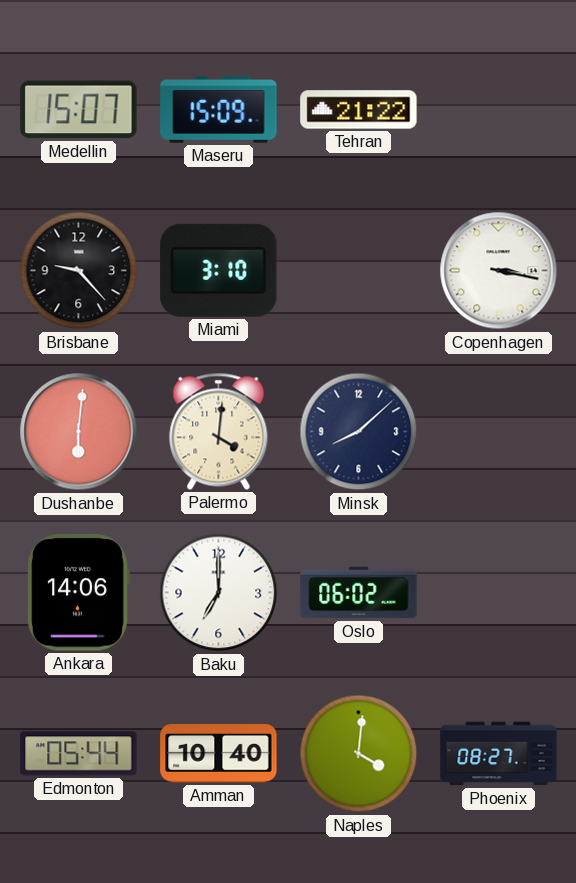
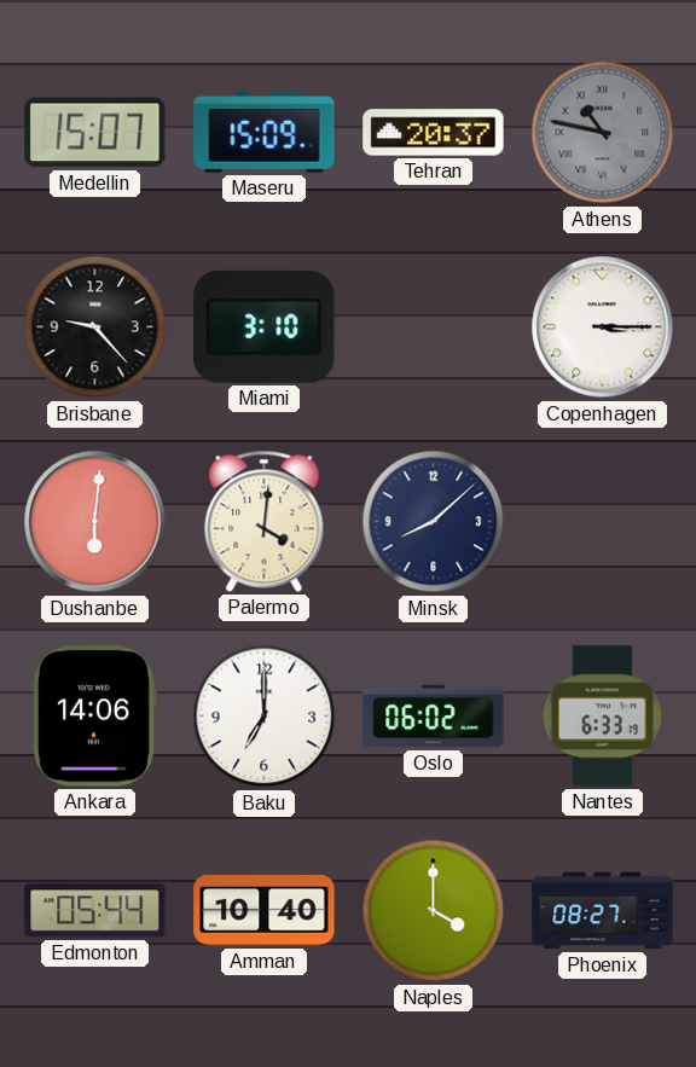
Tehran: 21:22 -> 20:37
Athens: none -> 10:47
Copenhagen: 3:17 -> 3:15
Nantes: none -> 6:33
Naples: 4:01 -> 4:00
